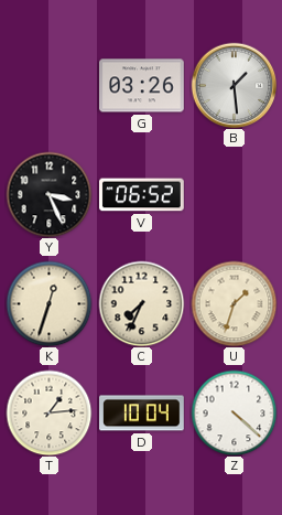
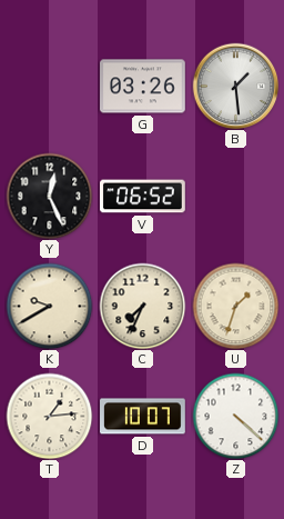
Y: 3:26 -> 12:26
K: 12:33 -> 9:40
D: 10:04 -> 10:07
